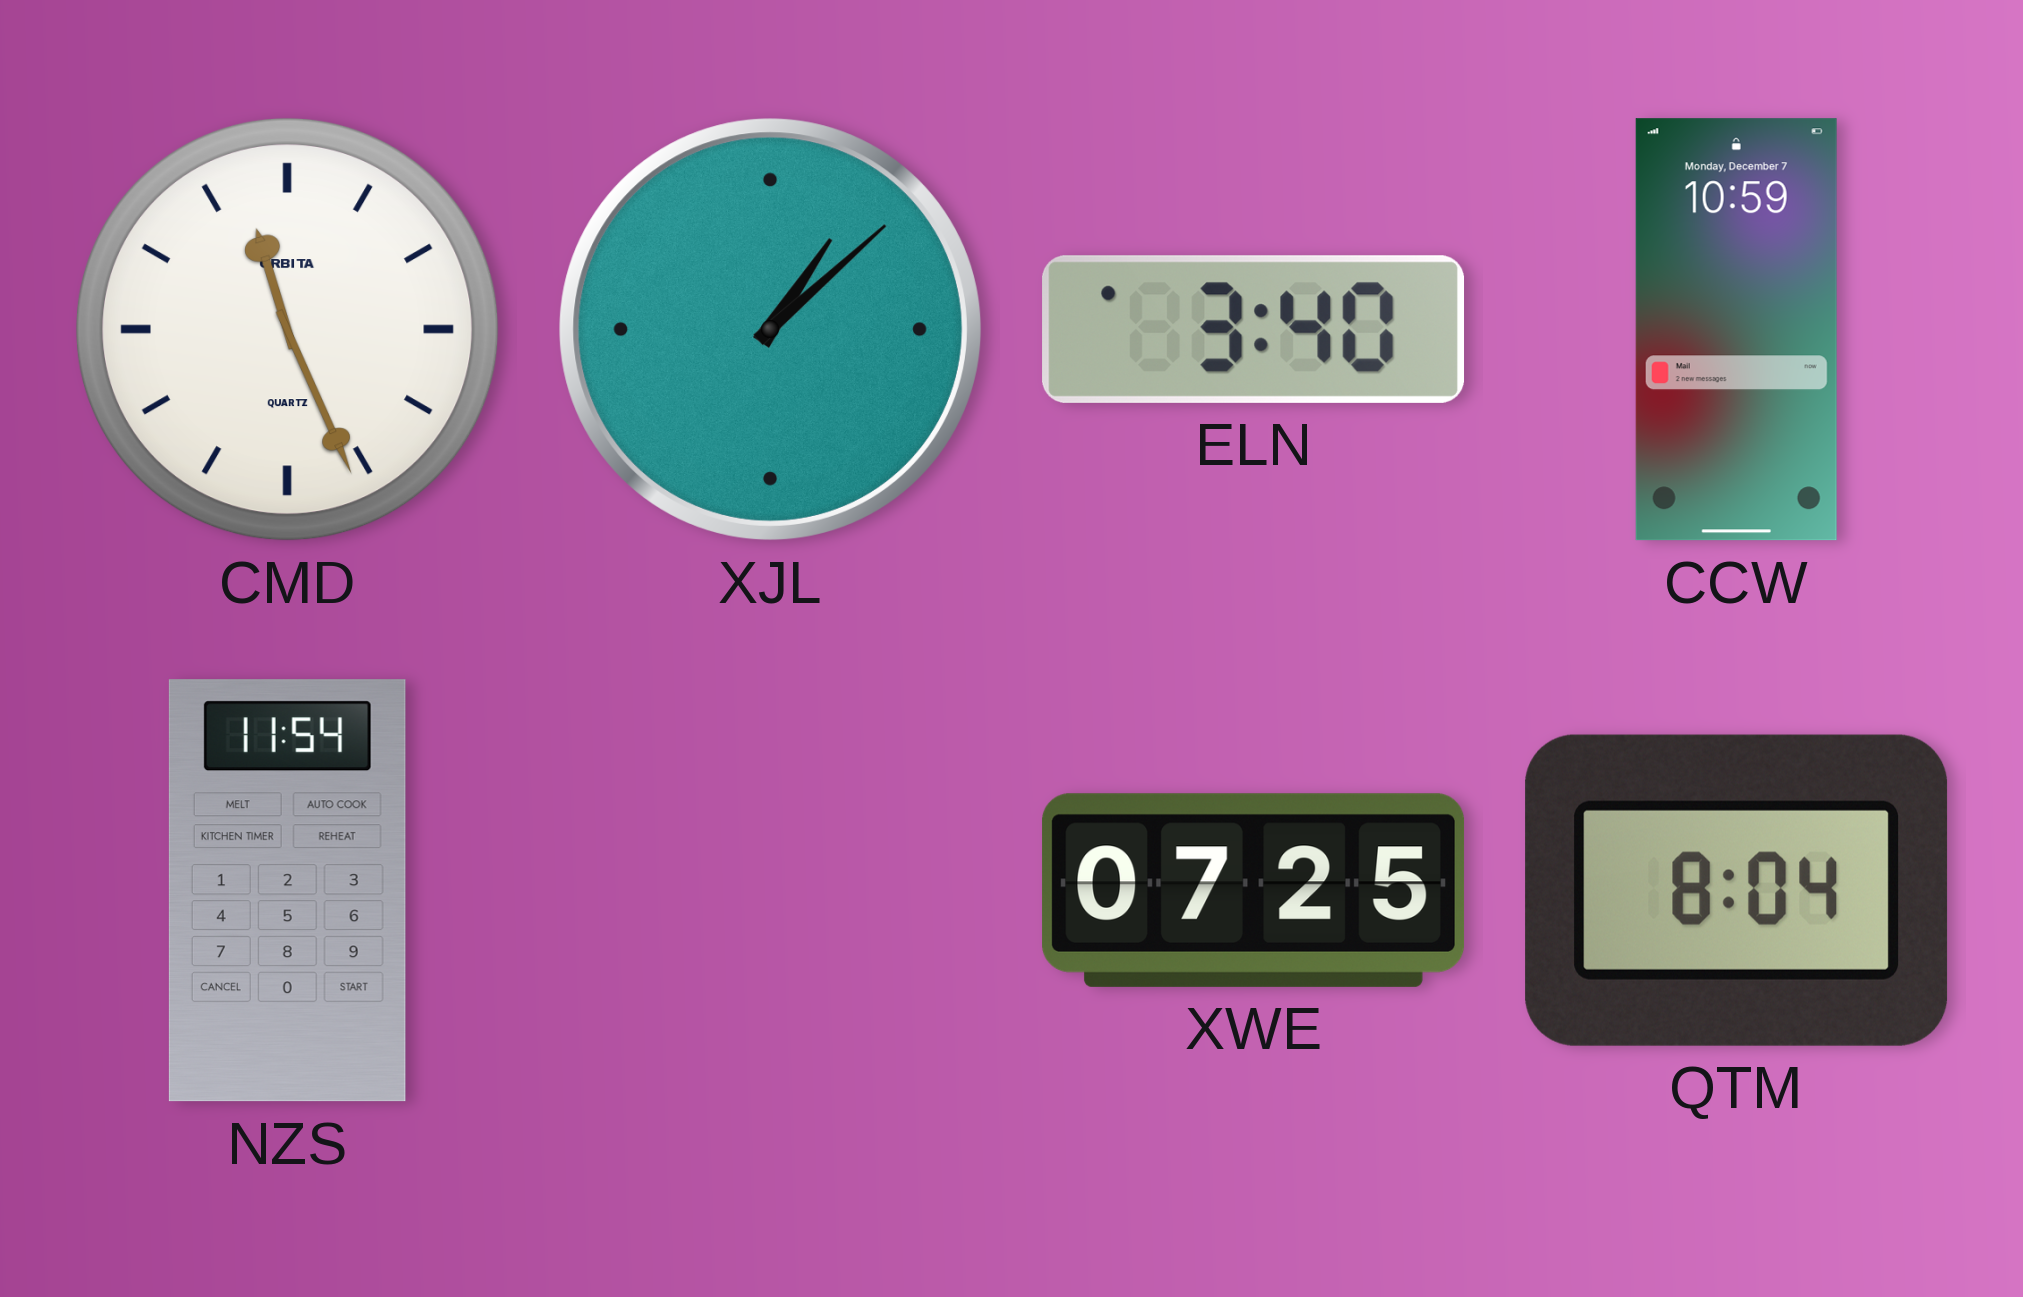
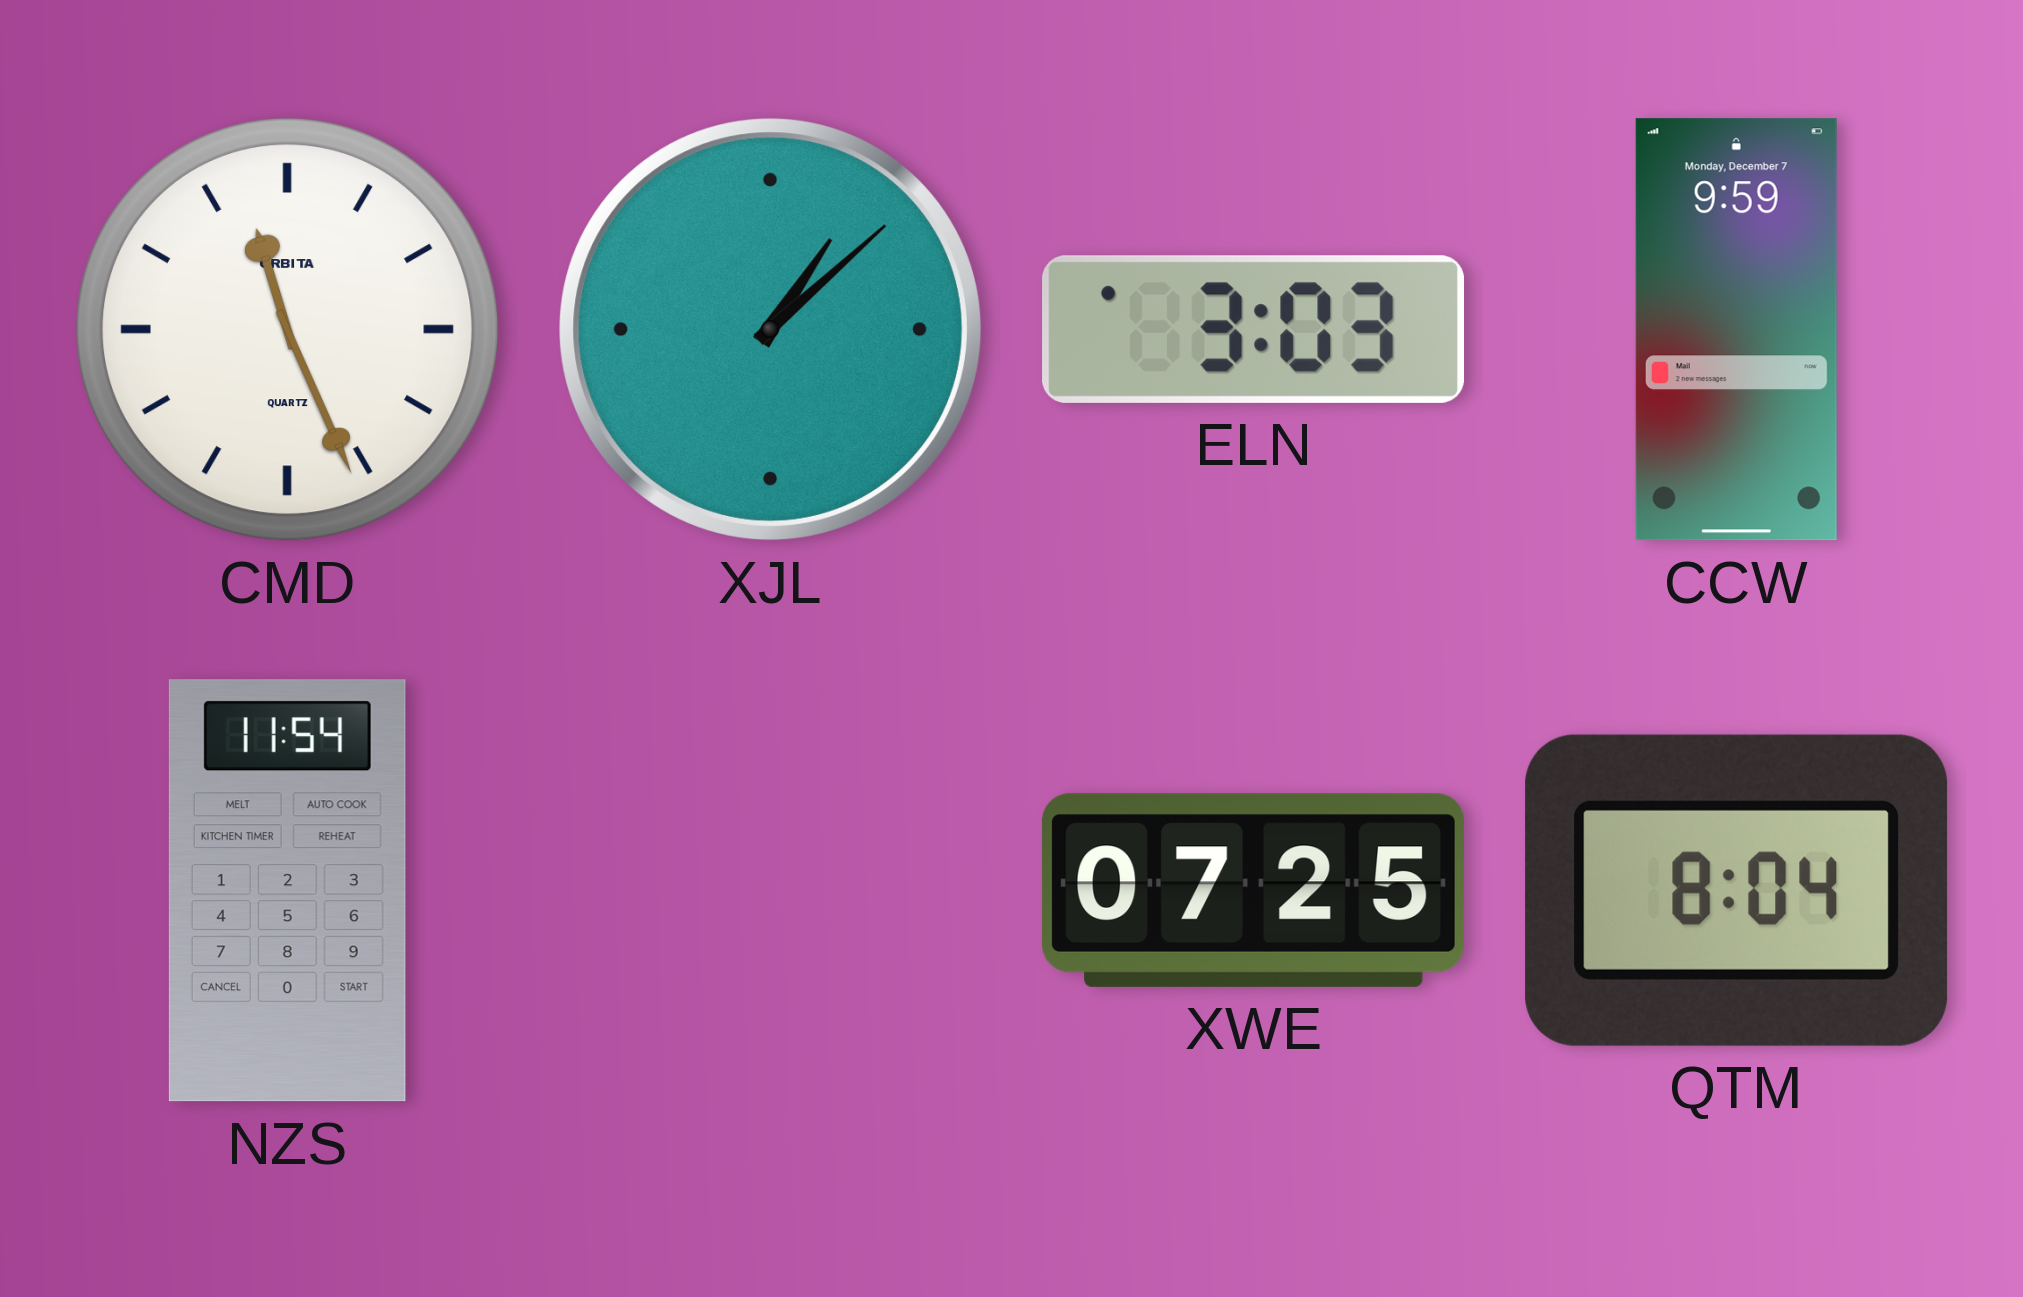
ELN: 3:40 -> 3:03
CCW: 10:59 -> 9:59
